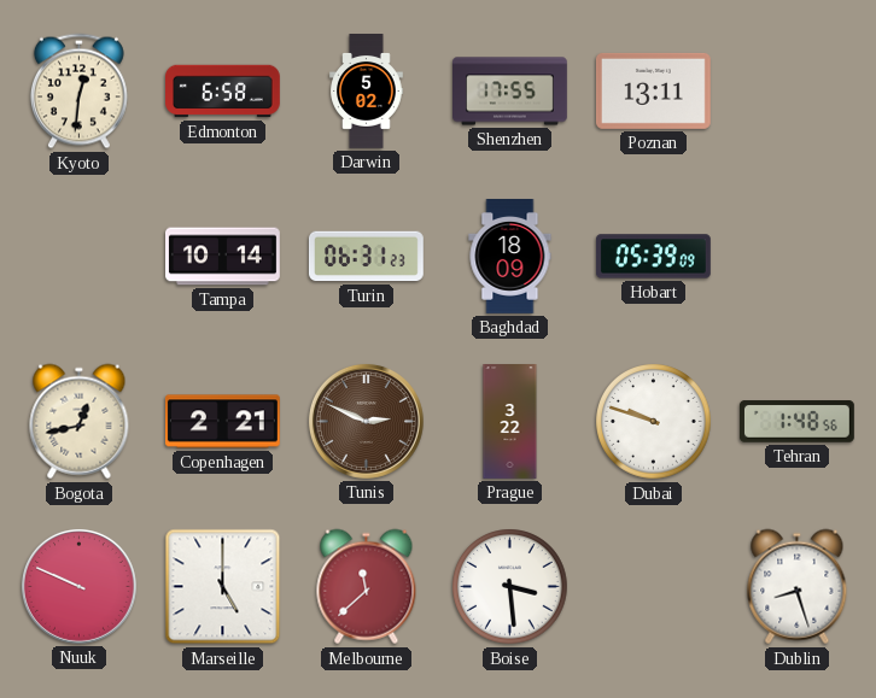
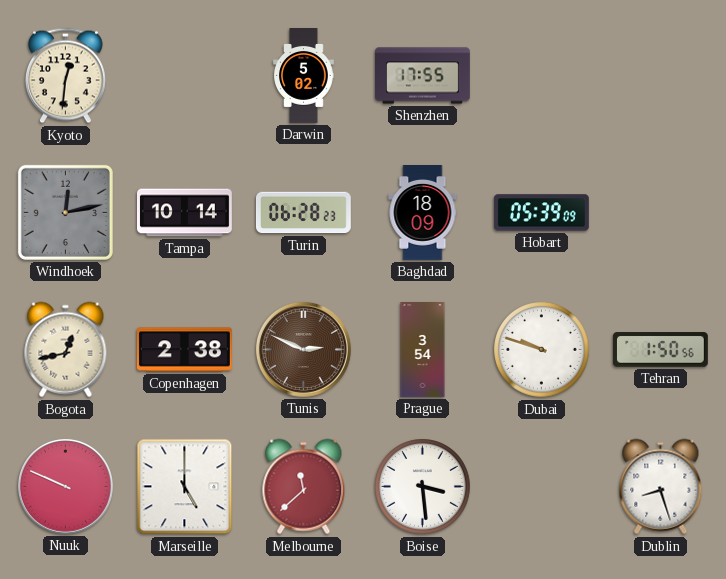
Edmonton: 6:58 -> none
Poznan: 13:11 -> none
Windhoek: none -> 12:13
Turin: 06:31 -> 06:28
Copenhagen: 2:21 -> 2:38
Prague: 3:22 -> 3:54
Tehran: 1:48 -> 1:50
